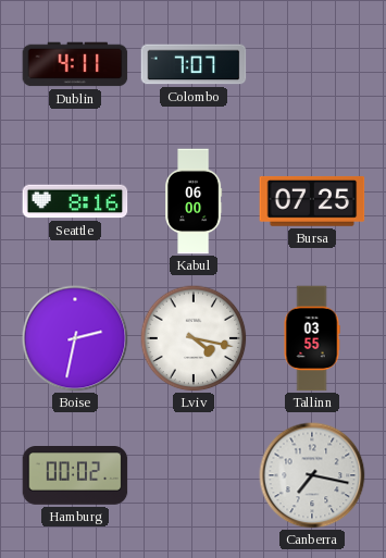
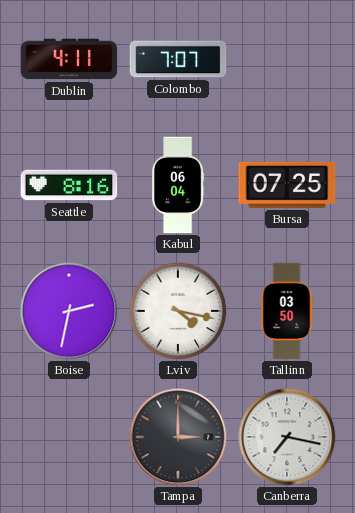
Kabul: 06:00 -> 06:04
Tallinn: 03:55 -> 03:50
Hamburg: 00:02 -> none
Tampa: none -> 3:00
